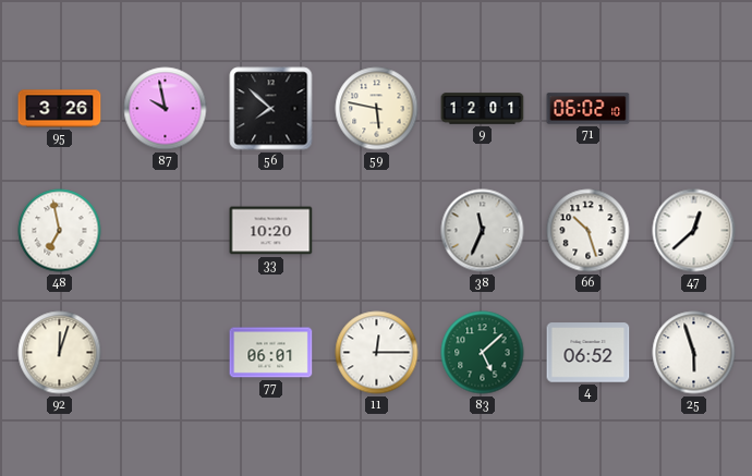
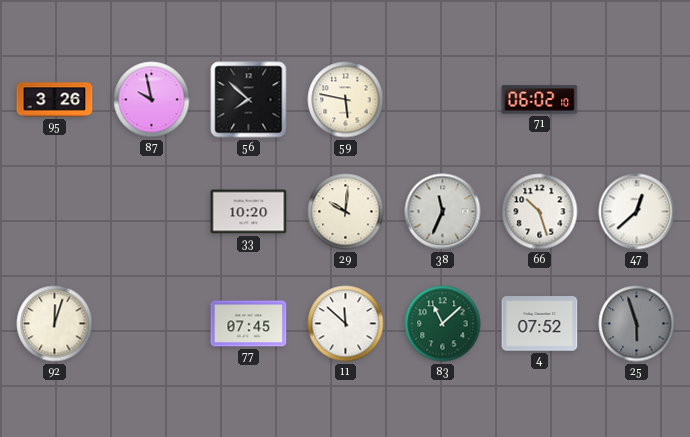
9: 12:01 -> none
48: 6:58 -> none
29: none -> 10:01
77: 06:01 -> 07:45
11: 12:15 -> 11:52
83: 5:08 -> 11:08
4: 06:52 -> 07:52
25 dial: white -> grey
